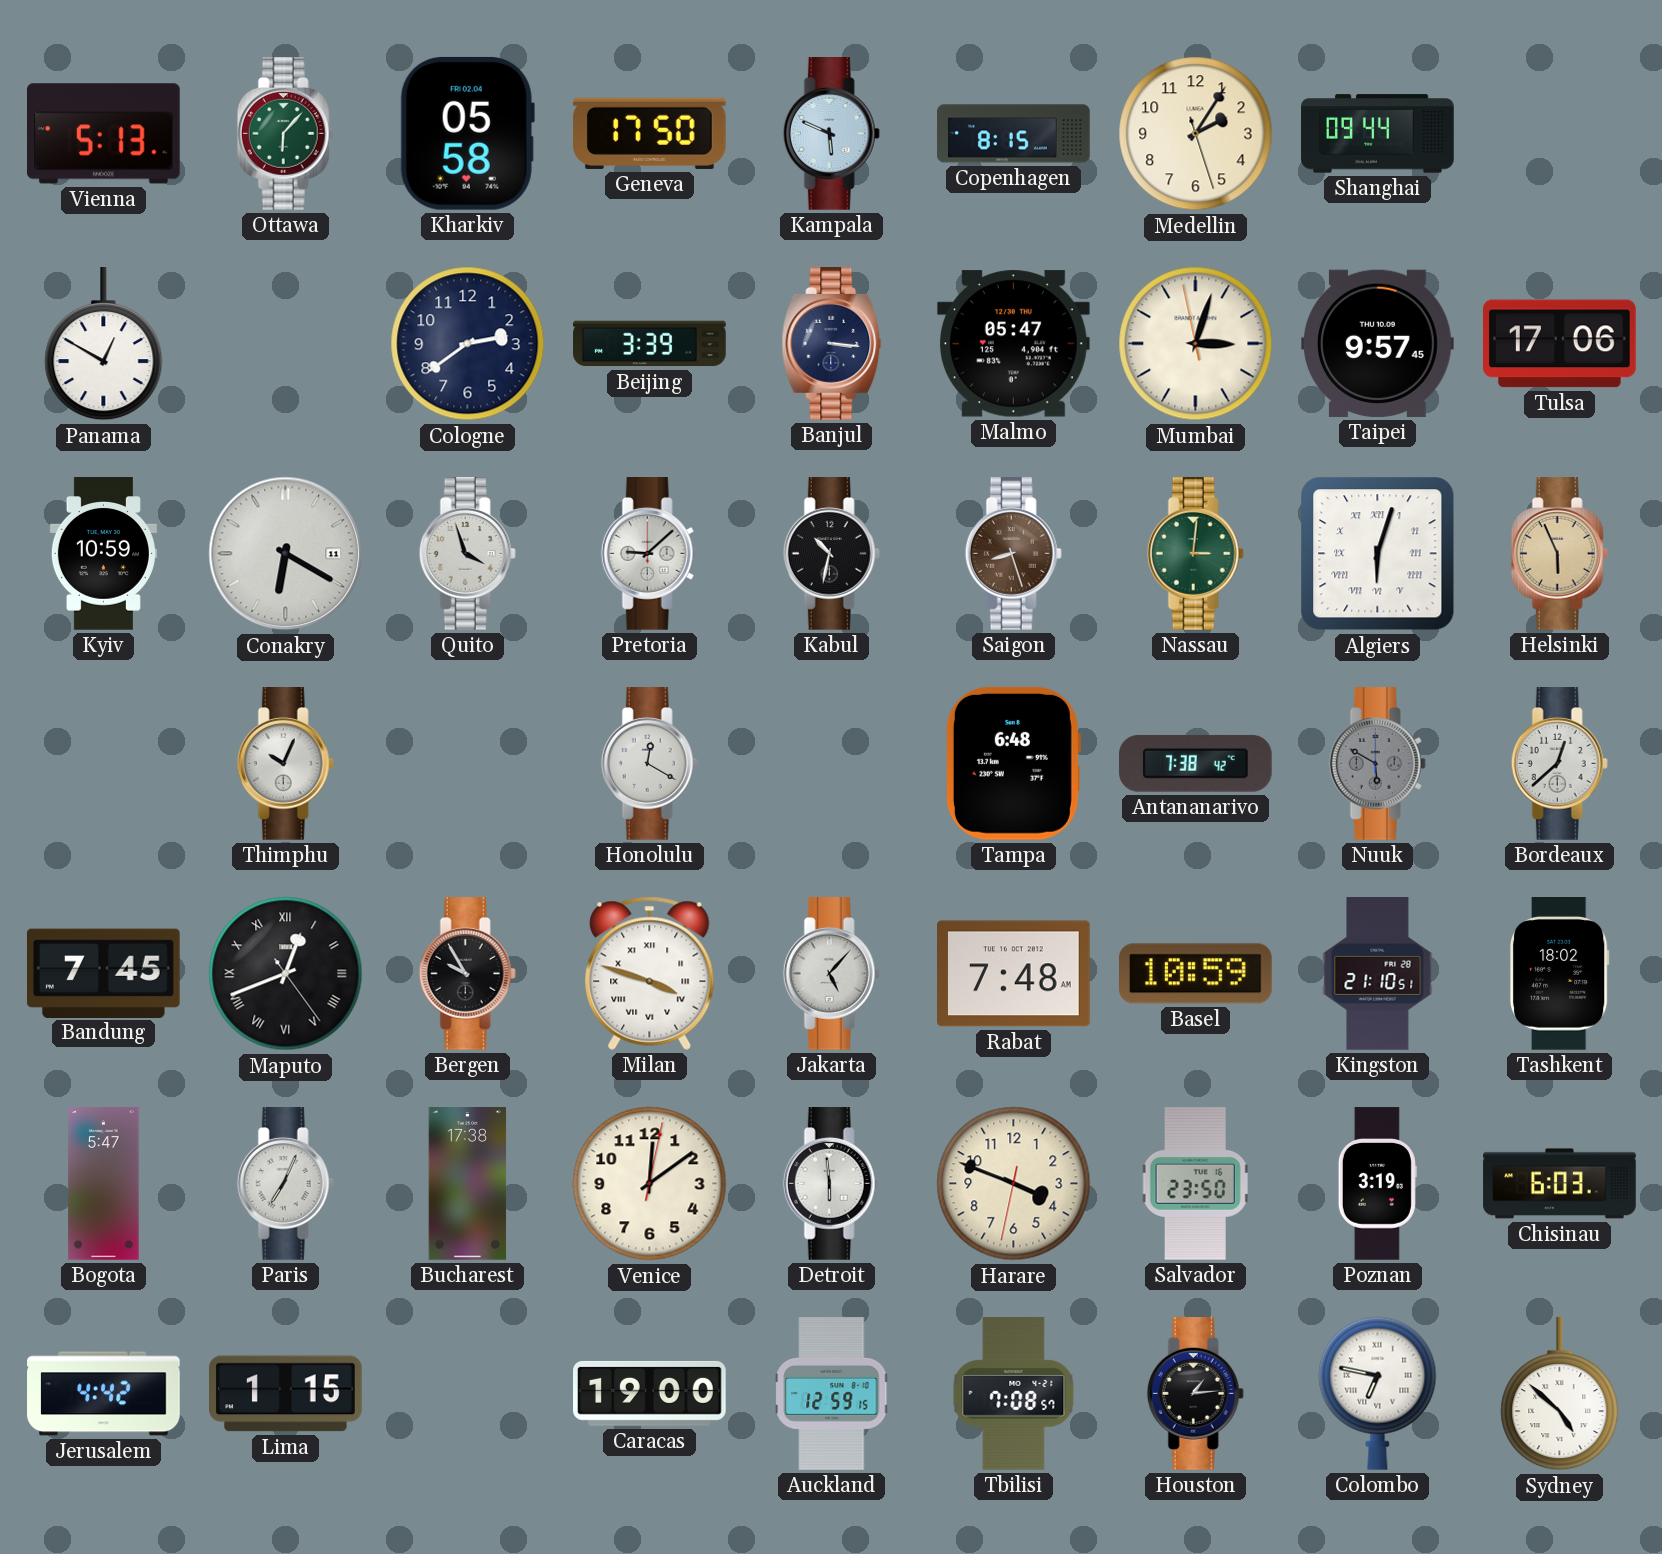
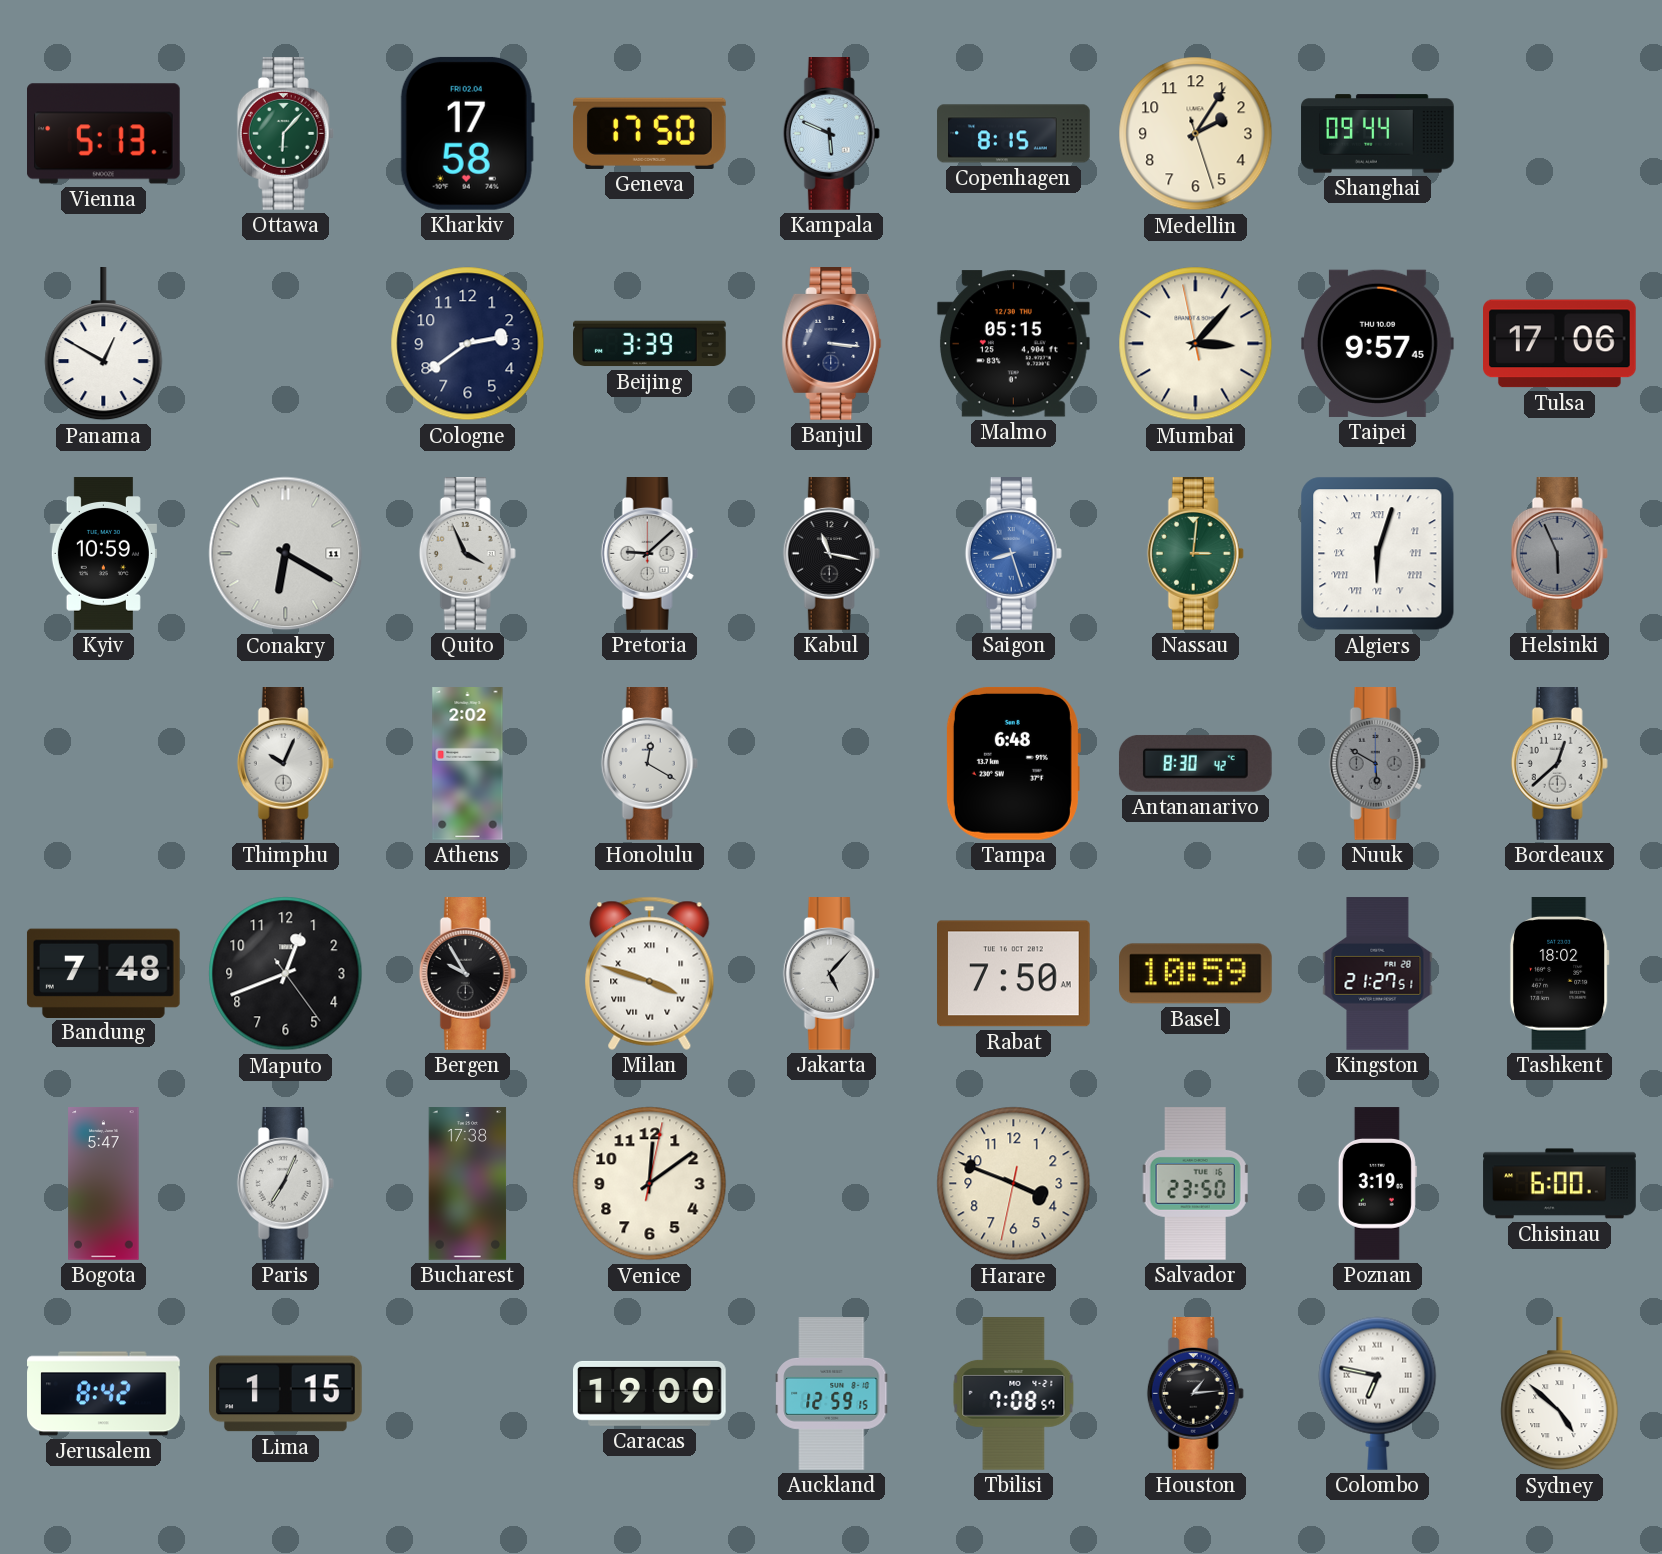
Kharkiv: 05:58 -> 17:58
Malmo: 05:47 -> 05:15
Mumbai: 3:02 -> 3:06
Quito: 3:57 -> 3:56
Kabul: 10:32 -> 11:17
Saigon dial: brown -> blue
Helsinki dial: champagne -> grey
Athens: none -> 2:02
Antananarivo: 7:38 -> 8:30
Bandung: 7:45 -> 7:48
Maputo numerals: Roman -> Arabic
Rabat: 7:48 -> 7:50
Kingston: 21:10 -> 21:27
Detroit: 5:59 -> none
Chisinau: 6:03 -> 6:00
Jerusalem: 4:42 -> 8:42
